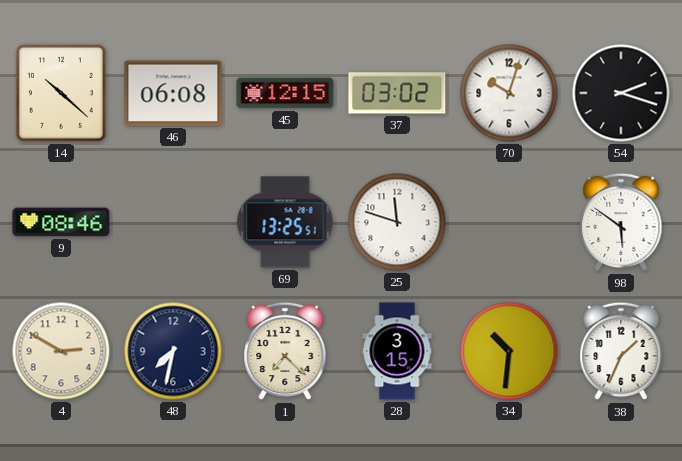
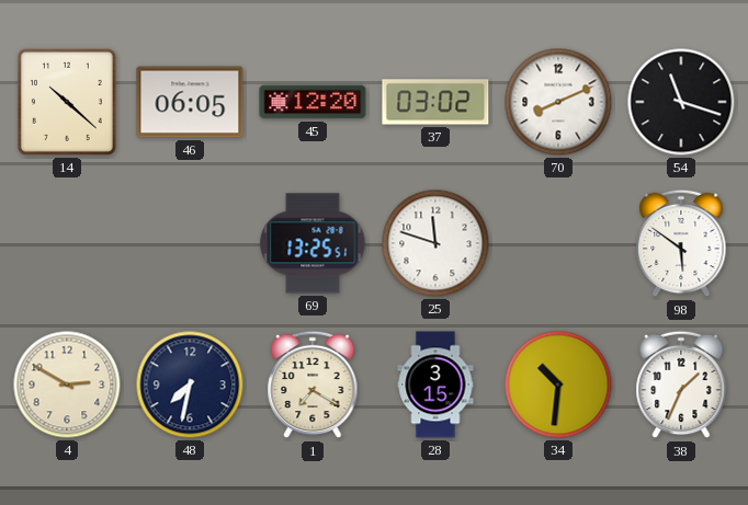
46: 06:08 -> 06:05
45: 12:15 -> 12:20
70: 10:03 -> 8:11
54: 2:18 -> 11:18
9: 08:46 -> none
1: 7:22 -> 7:20
